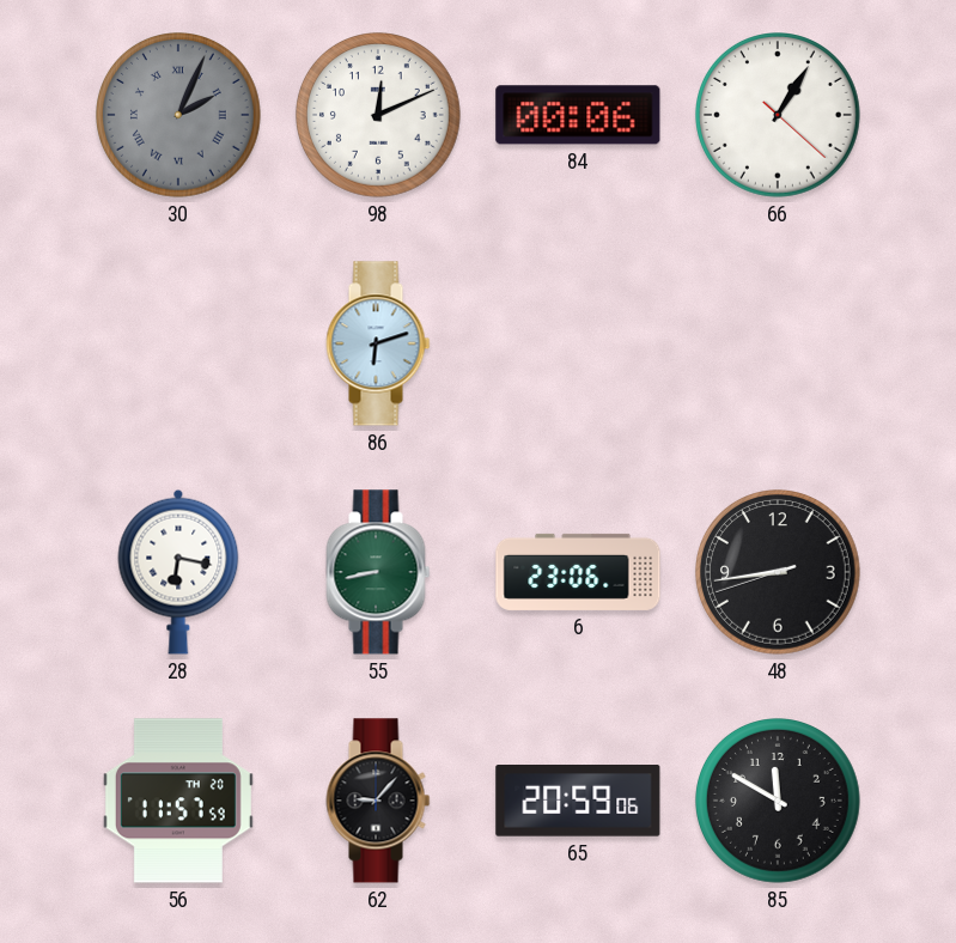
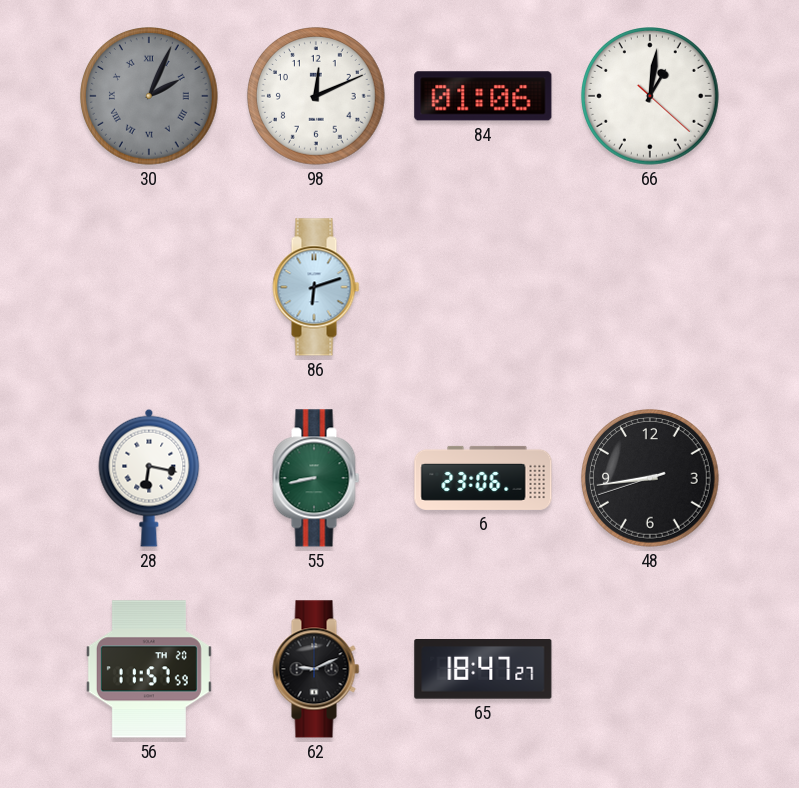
84: 00:06 -> 01:06
66: 1:05 -> 1:01
62: 9:07 -> 9:11
65: 20:59 -> 18:47
85: 11:50 -> none
